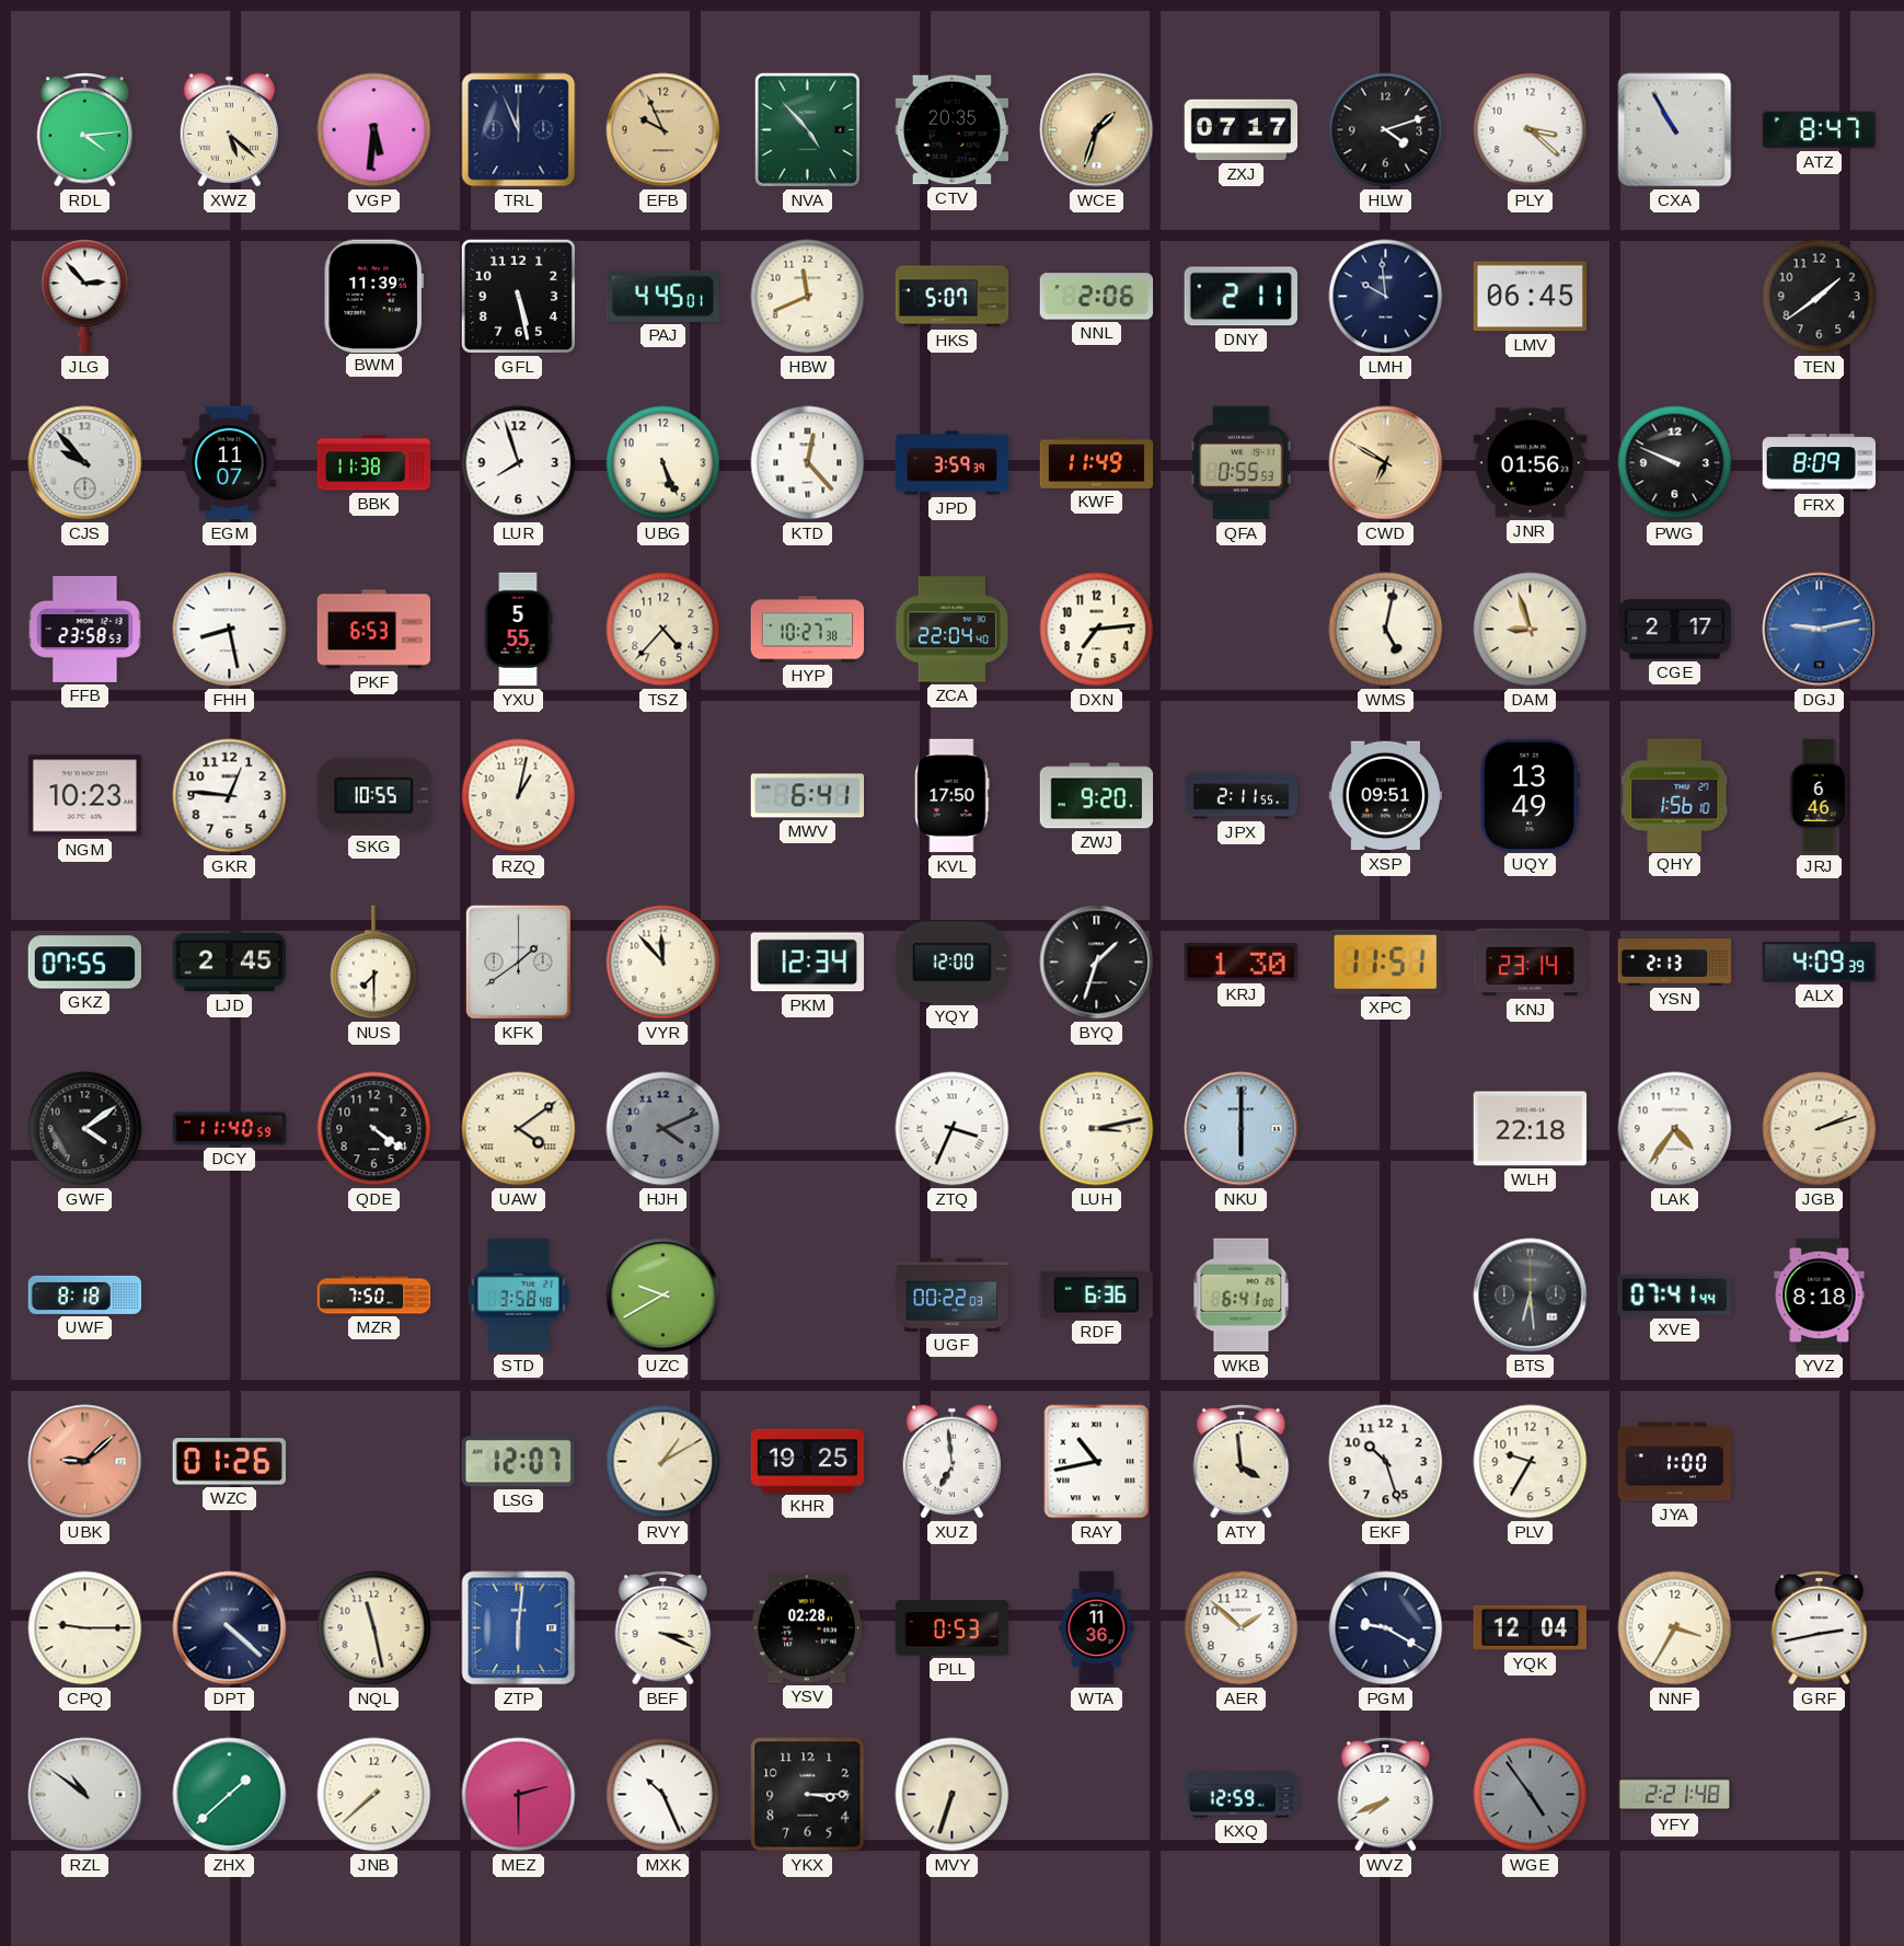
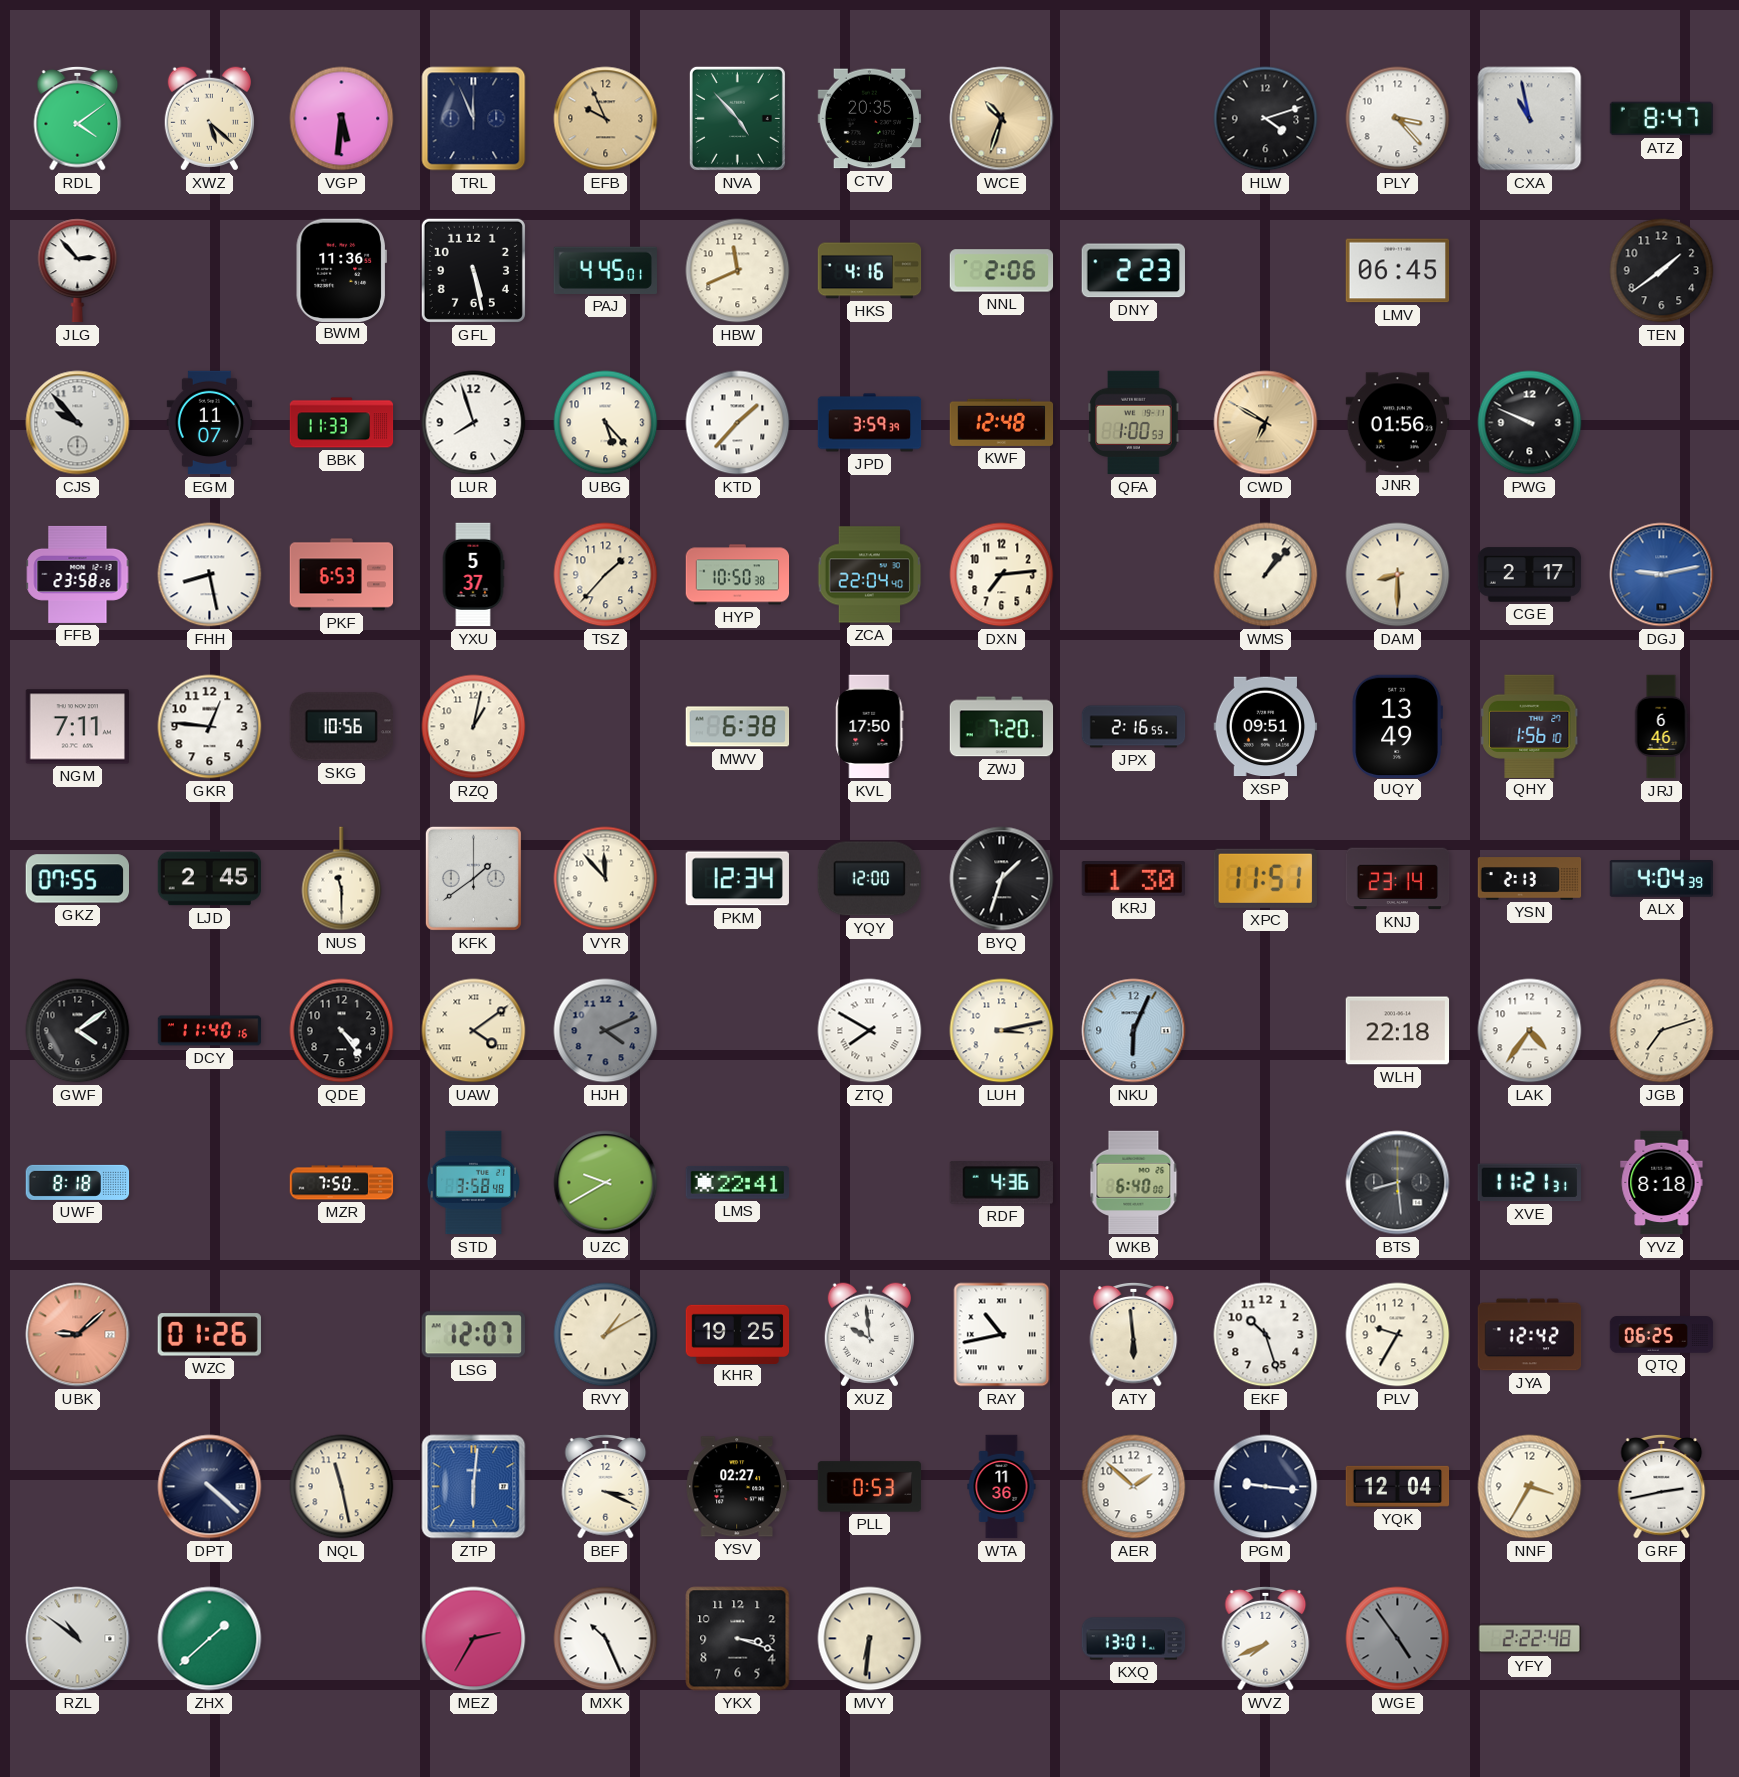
RDL: 4:14 -> 4:09
WCE: 1:33 -> 10:33
ZXJ: 07:17 -> none
PLY: 3:22 -> 3:23
CXA: 10:55 -> 10:58
BWM: 11:39 -> 11:36
HKS: 5:07 -> 4:16
DNY: 2:11 -> 2:23
LMH: 9:59 -> none
BBK: 11:38 -> 11:33
UBG: 5:26 -> 5:23
KTD: 12:23 -> 1:37
KWF: 11:49 -> 12:48
QFA: 0:55 -> 1:00
FRX: 8:09 -> none
FFB: 23:58:53 -> 23:58:26
YXU: 5:55 -> 5:37
TSZ: 4:37 -> 1:37
HYP: 10:27 -> 10:50
WMS: 5:02 -> 1:07
DAM: 8:57 -> 8:30
NGM: 10:23 -> 7:11
SKG: 10:55 -> 10:56
MWV: 6:41 -> 6:38
ZWJ: 9:20 -> 7:20
JPX: 2:11 -> 2:16
NUS: 7:30 -> 11:30
ALX: 4:09 -> 4:04
DCY: 11:40:59 -> 11:40:16
QDE: 4:21 -> 4:24
ZTQ: 3:34 -> 7:50
NKU: 6:00 -> 6:04
JGB: 2:12 -> 7:12
LMS: none -> 22:41
UGF: 00:22 -> none
RDF: 6:36 -> 4:36
WKB: 6:41 -> 6:40
BTS: 6:29 -> 8:29
XVE: 07:41 -> 11:21
XUZ: 6:59 -> 9:59
ATY: 3:59 -> 5:59
JYA: 1:00 -> 12:42
QTQ: none -> 06:25
CPQ: 9:15 -> none
YSV: 02:28 -> 02:27
PGM: 9:20 -> 9:16
JNB: 7:38 -> none
MEZ: 2:30 -> 2:35
YKX: 3:15 -> 3:18
MVY: 6:33 -> 6:31
KXQ: 12:59 -> 13:01
YFY: 2:21 -> 2:22
